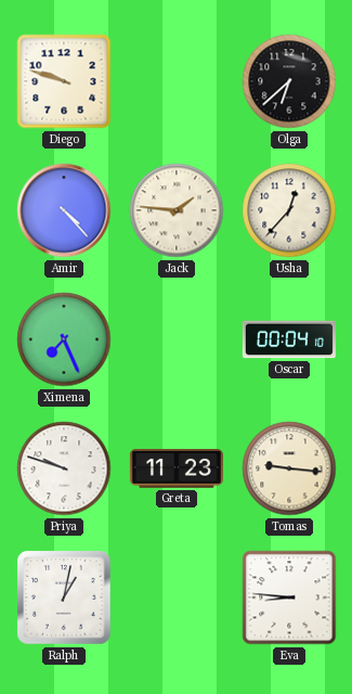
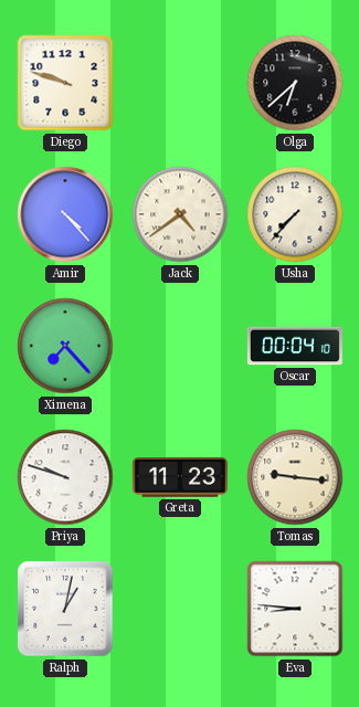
Jack: 1:46 -> 4:39
Usha: 12:37 -> 7:37
Ximena: 7:26 -> 7:23
